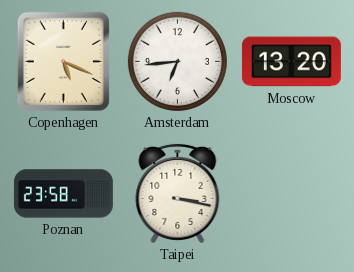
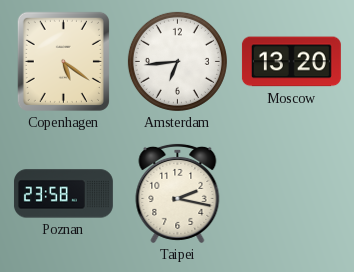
Copenhagen: 5:19 -> 5:21
Taipei: 3:17 -> 2:17
